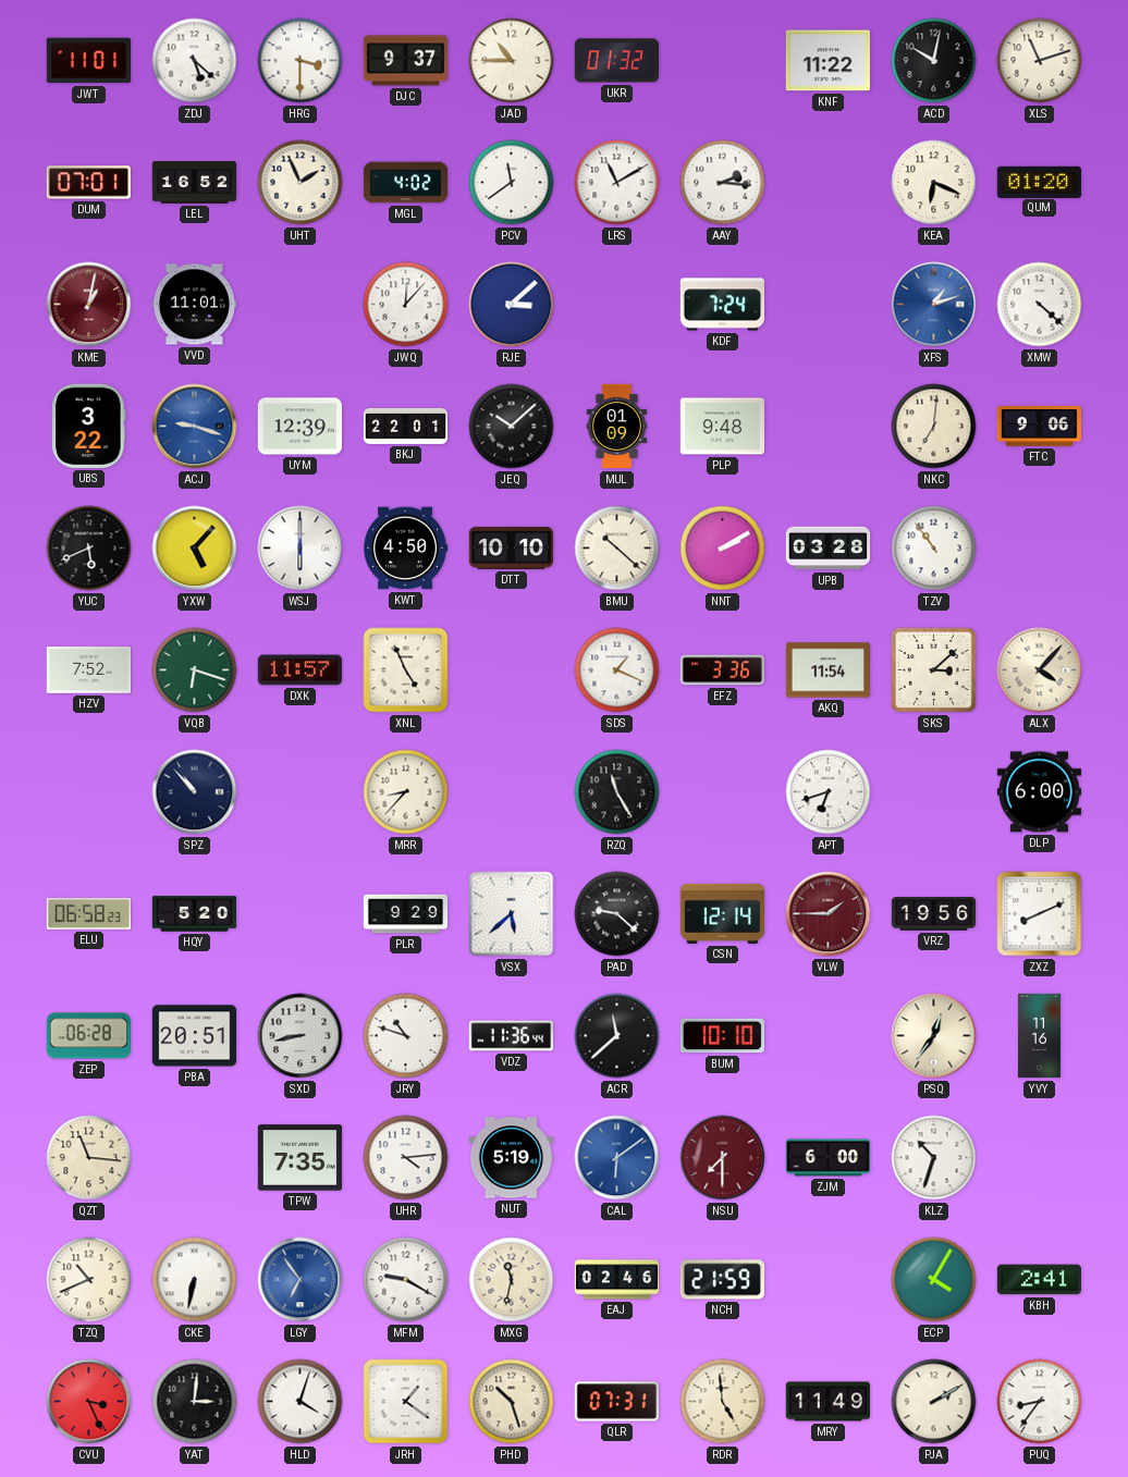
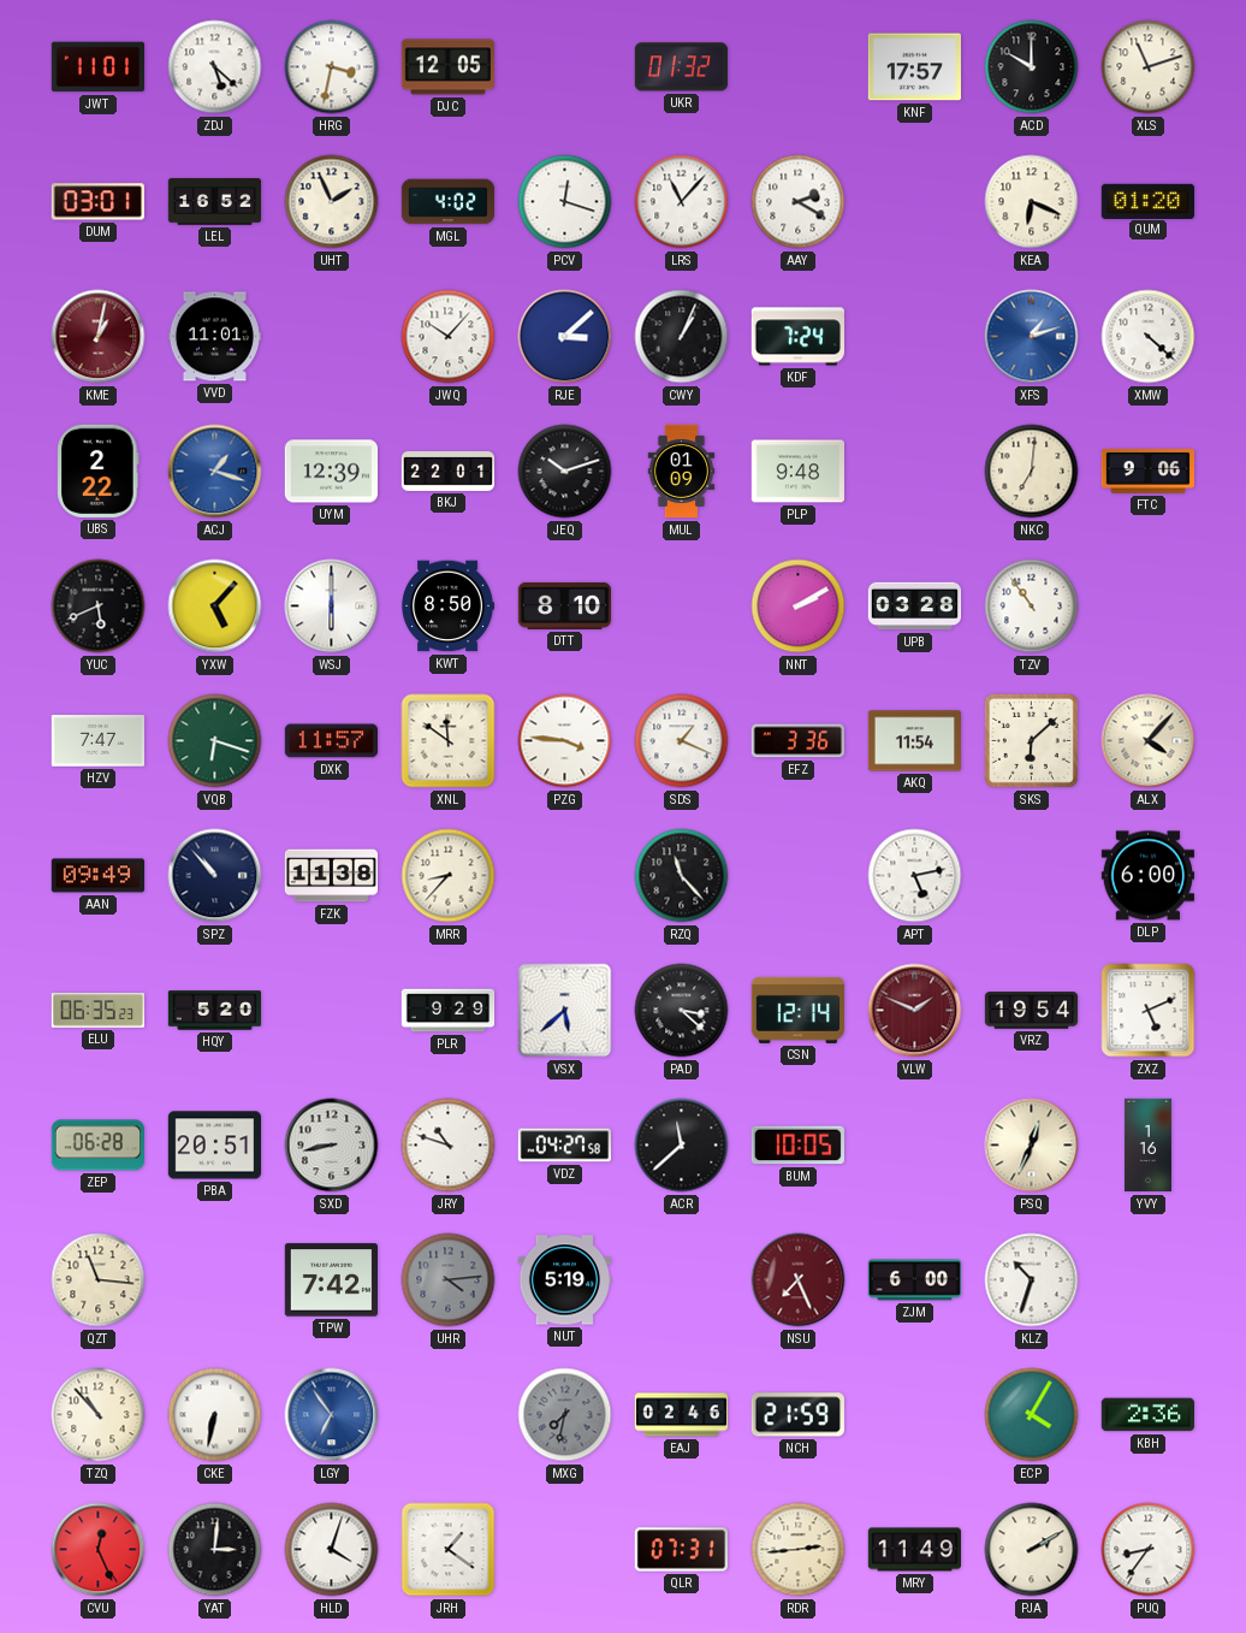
HRG: 3:30 -> 3:32
DJC: 9:37 -> 12:05
JAD: 10:45 -> none
KNF: 11:22 -> 17:57
ACD: 10:02 -> 10:00
DUM: 07:01 -> 03:01
PCV: 11:39 -> 12:18
LRS: 11:10 -> 11:07
AAY: 2:16 -> 2:20
JWQ: 12:07 -> 10:07
CWY: none -> 1:04
UBS: 3:22 -> 2:22
ACJ: 9:18 -> 1:18
JEQ: 10:08 -> 10:12
KWT: 4:50 -> 8:50
DTT: 10:10 -> 8:10
BMU: 10:22 -> none
HZV: 7:52 -> 7:47
XNL: 4:56 -> 11:51
PZG: none -> 3:46
SKS: 3:08 -> 6:08
AAN: none -> 09:49
FZK: none -> 11:38
RZQ: 11:25 -> 11:23
APT: 6:42 -> 5:13
ELU: 06:58 -> 06:35
PAD: 9:22 -> 3:22
VLW: 1:45 -> 1:49
VRZ: 19:56 -> 19:54
ZXZ: 8:11 -> 5:11
VDZ: 11:36 -> 04:27
BUM: 10:10 -> 10:05
PSQ: 12:36 -> 12:34
YVY: 11:16 -> 1:16
TPW: 7:35 -> 7:42
UHR dial: white -> grey
CAL: 6:09 -> none
NSU: 7:30 -> 7:26
TZQ: 10:41 -> 10:53
MFM: 9:20 -> none
MXG: 11:32 -> 7:32
MXG dial: cream -> grey
KBH: 2:41 -> 2:36
CVU: 3:26 -> 12:26
PHD: 10:27 -> none
RDR: 4:59 -> 2:44
